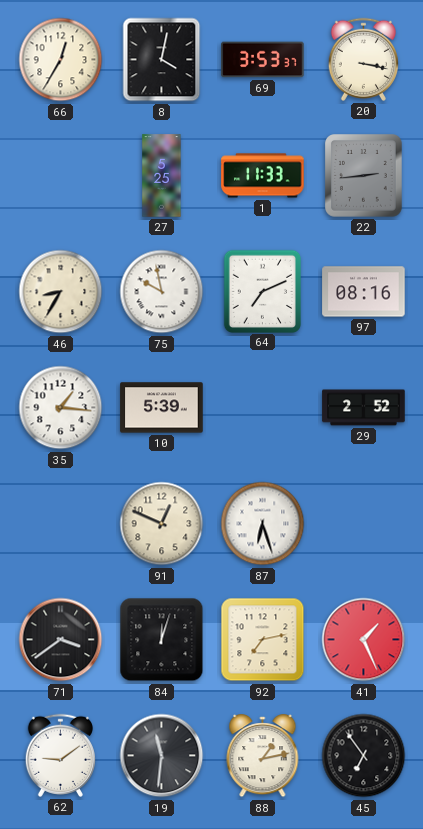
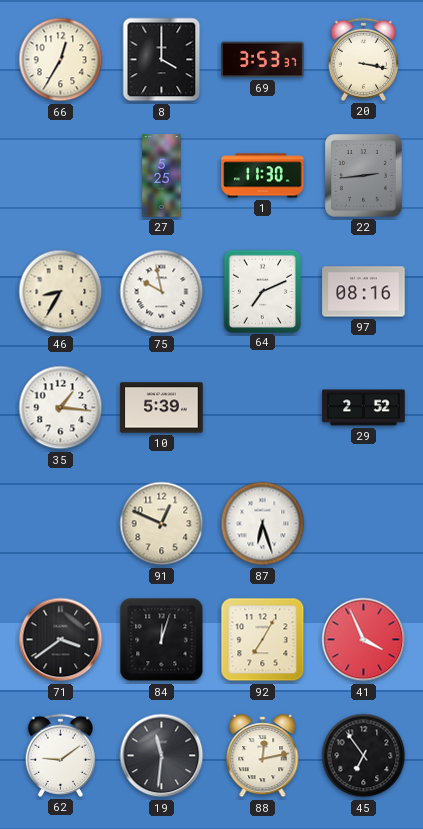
8: 4:02 -> 4:00
1: 11:33 -> 11:30
92: 7:13 -> 7:05
41: 1:26 -> 3:56
88: 1:13 -> 12:13
